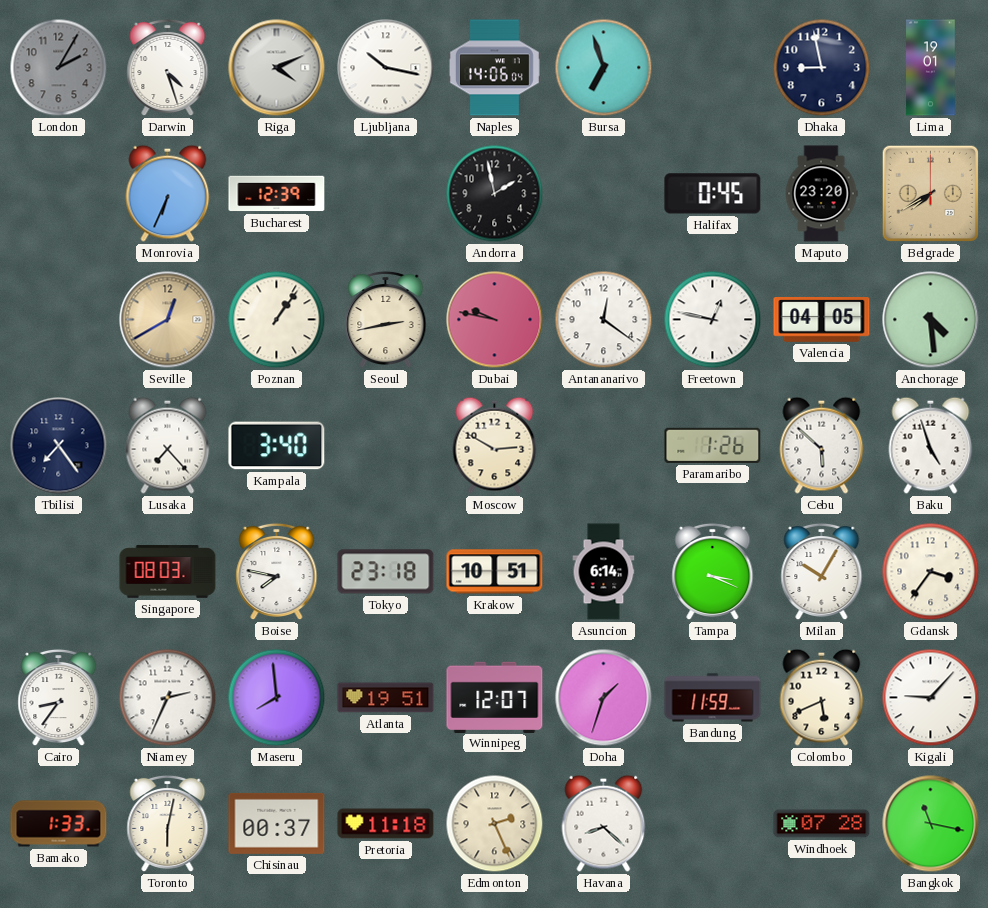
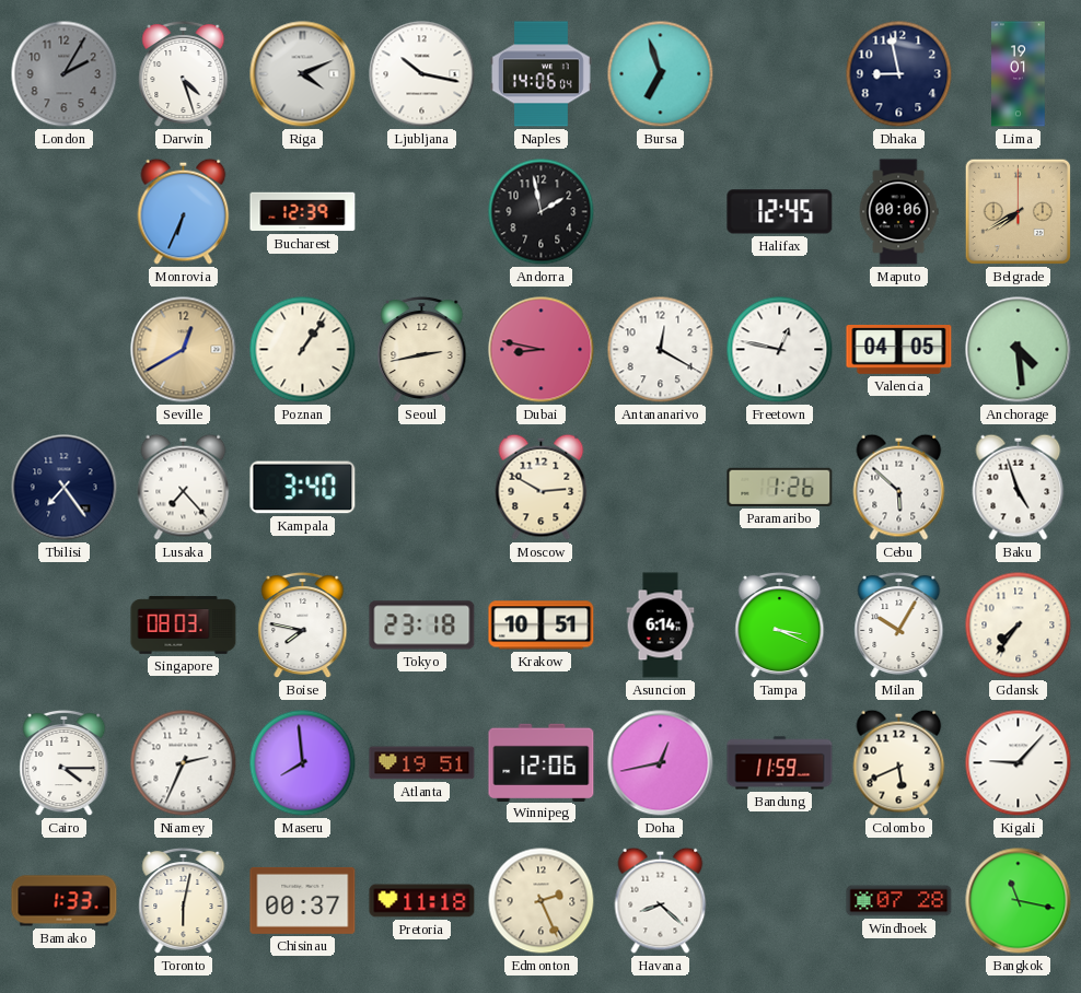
Halifax: 0:45 -> 12:45
Maputo: 23:20 -> 00:06
Dubai: 9:47 -> 8:47
Antananarivo: 12:21 -> 12:20
Gdansk: 3:36 -> 7:36
Cairo: 8:36 -> 4:15
Winnipeg: 12:07 -> 12:06
Doha: 1:33 -> 12:43
